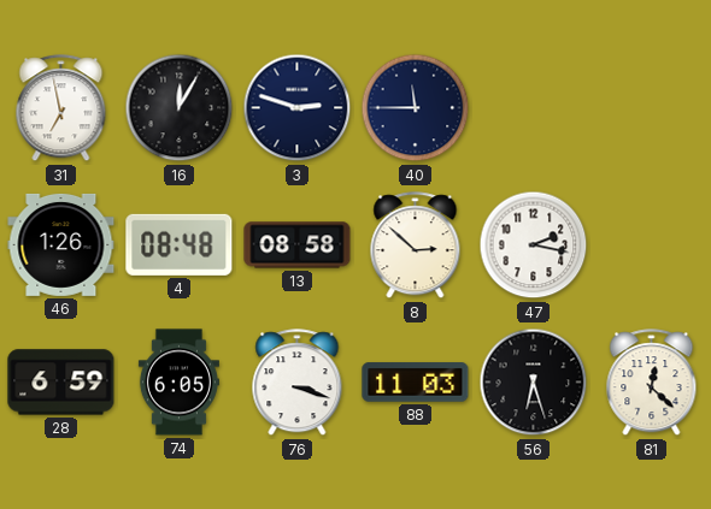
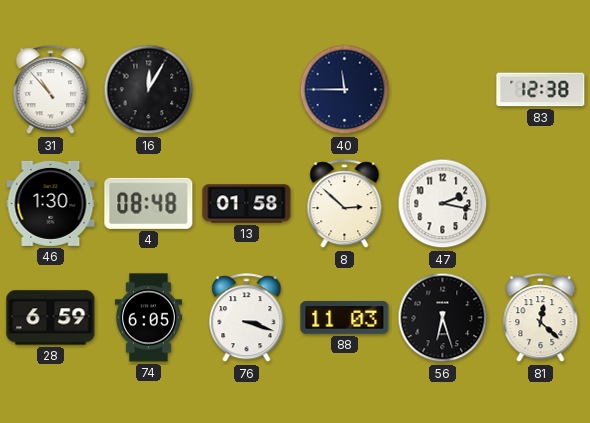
31: 6:58 -> 10:53
3: 2:48 -> none
83: none -> 12:38
46: 1:26 -> 1:30
13: 08:58 -> 01:58
